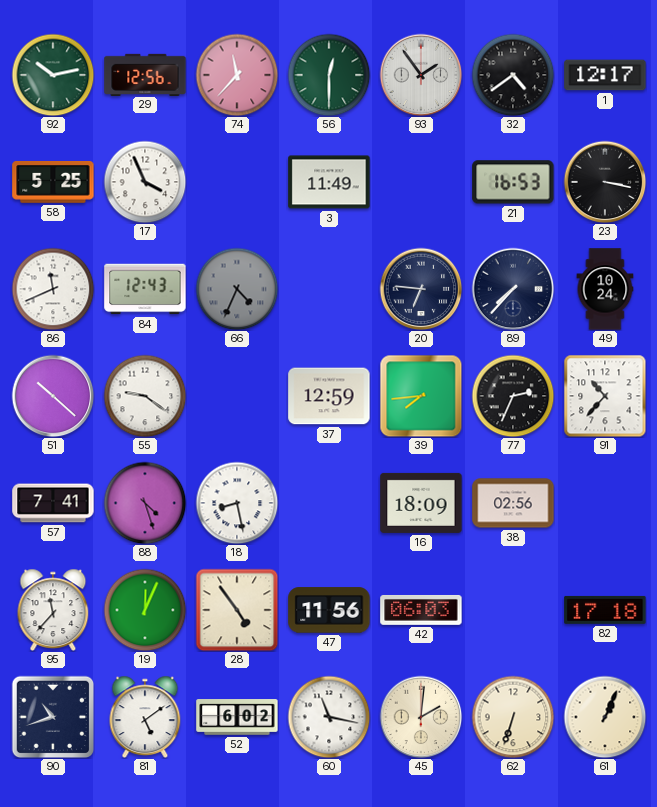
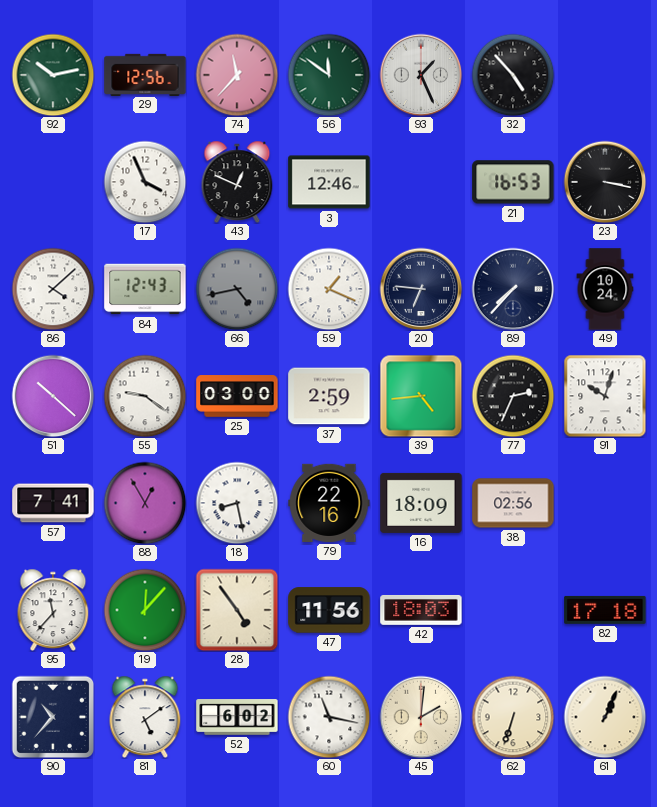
56: 12:30 -> 11:51
93: 1:54 -> 1:26
32: 4:39 -> 4:53
1: 12:17 -> none
58: 5:25 -> none
43: none -> 12:49
3: 11:49 -> 12:46
86: 11:41 -> 4:08
66: 4:34 -> 4:43
59: none -> 1:19
25: none -> 03:00
37: 12:59 -> 2:59
39: 7:44 -> 4:44
91: 10:37 -> 10:03
88: 4:27 -> 12:55
79: none -> 22:16
19: 12:04 -> 12:07
42: 06:03 -> 18:03
90: 10:42 -> 10:37
